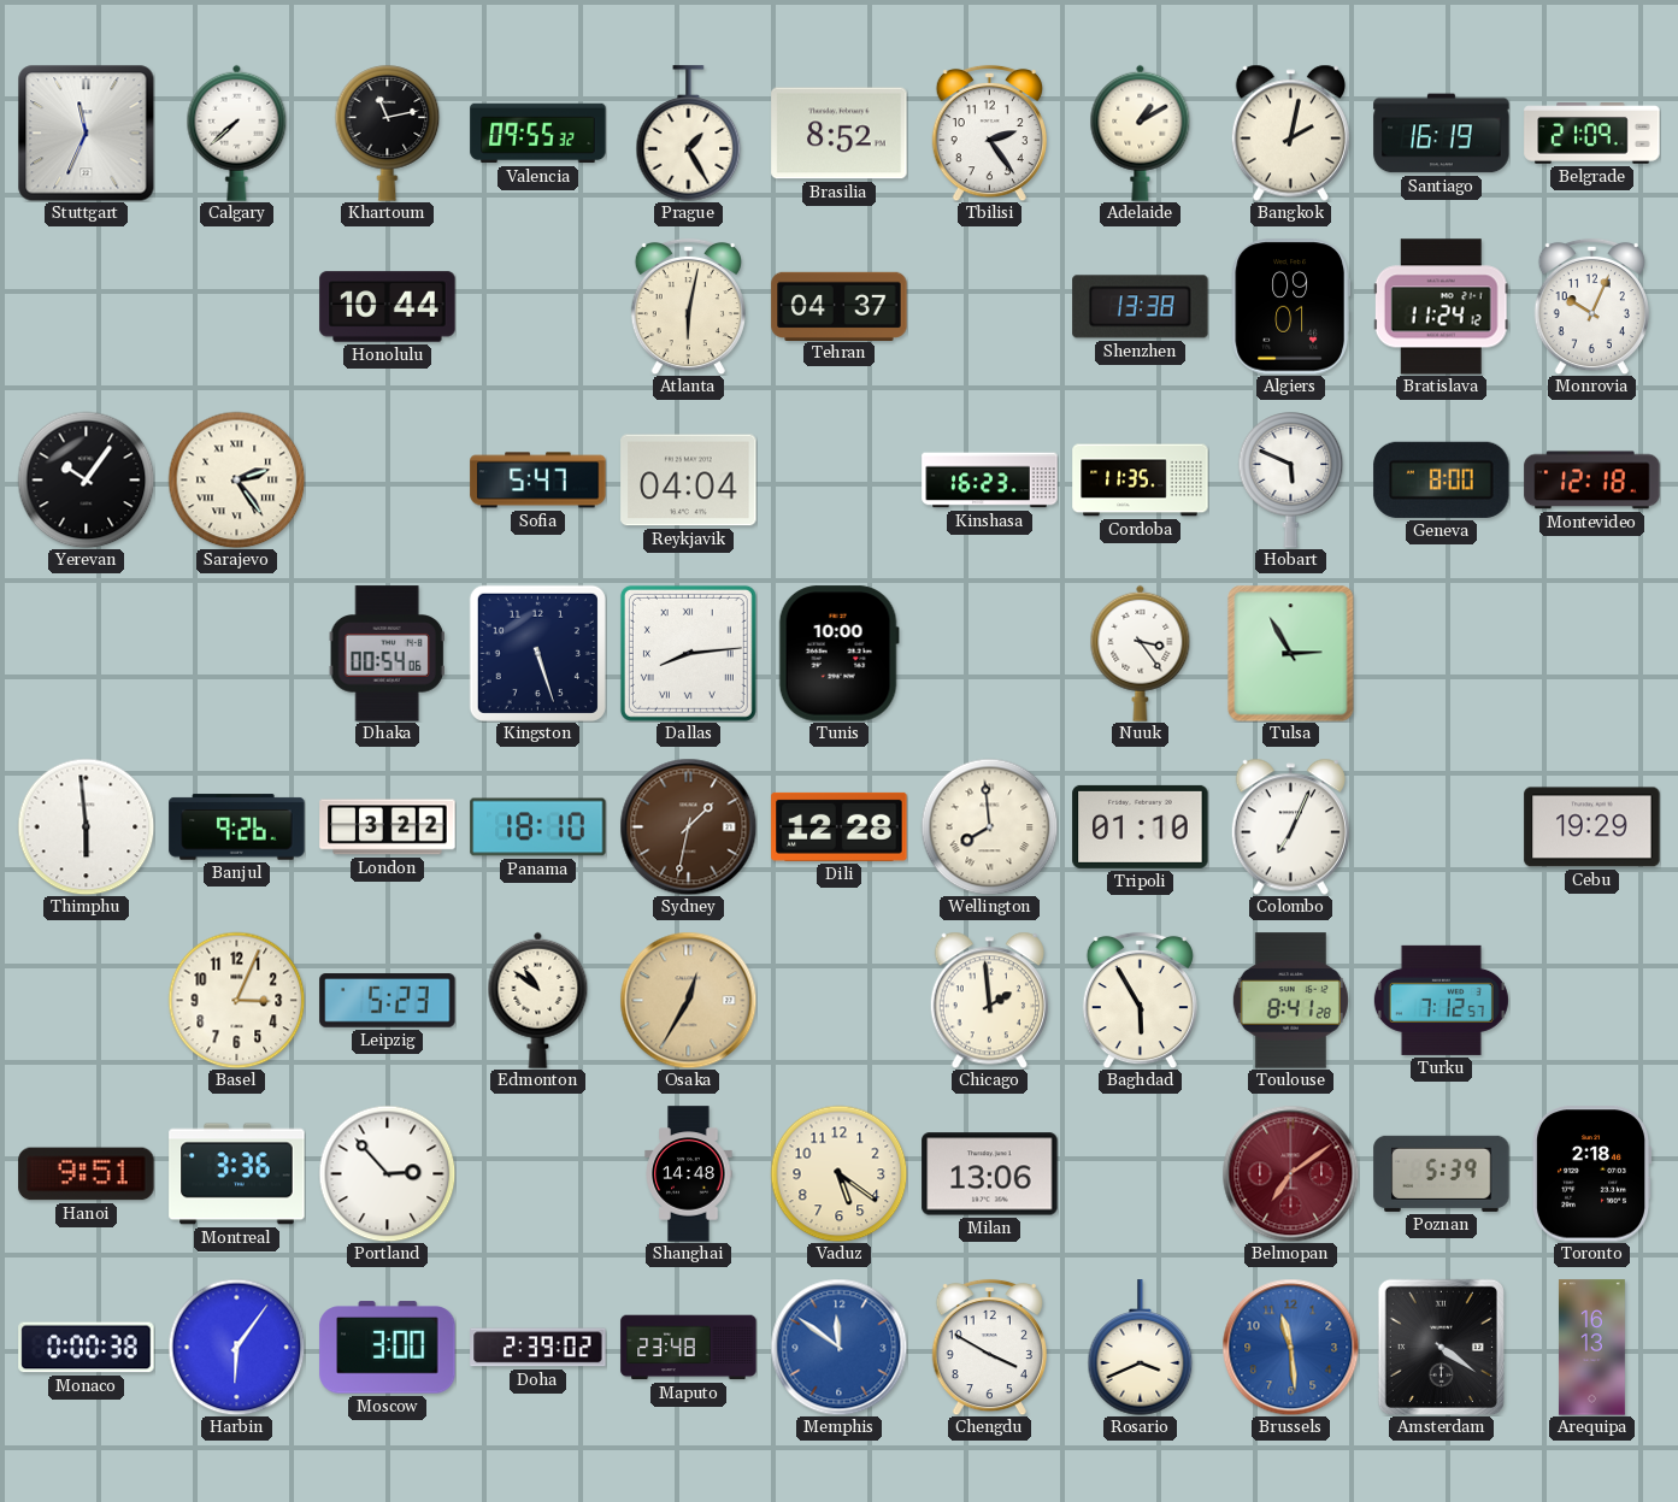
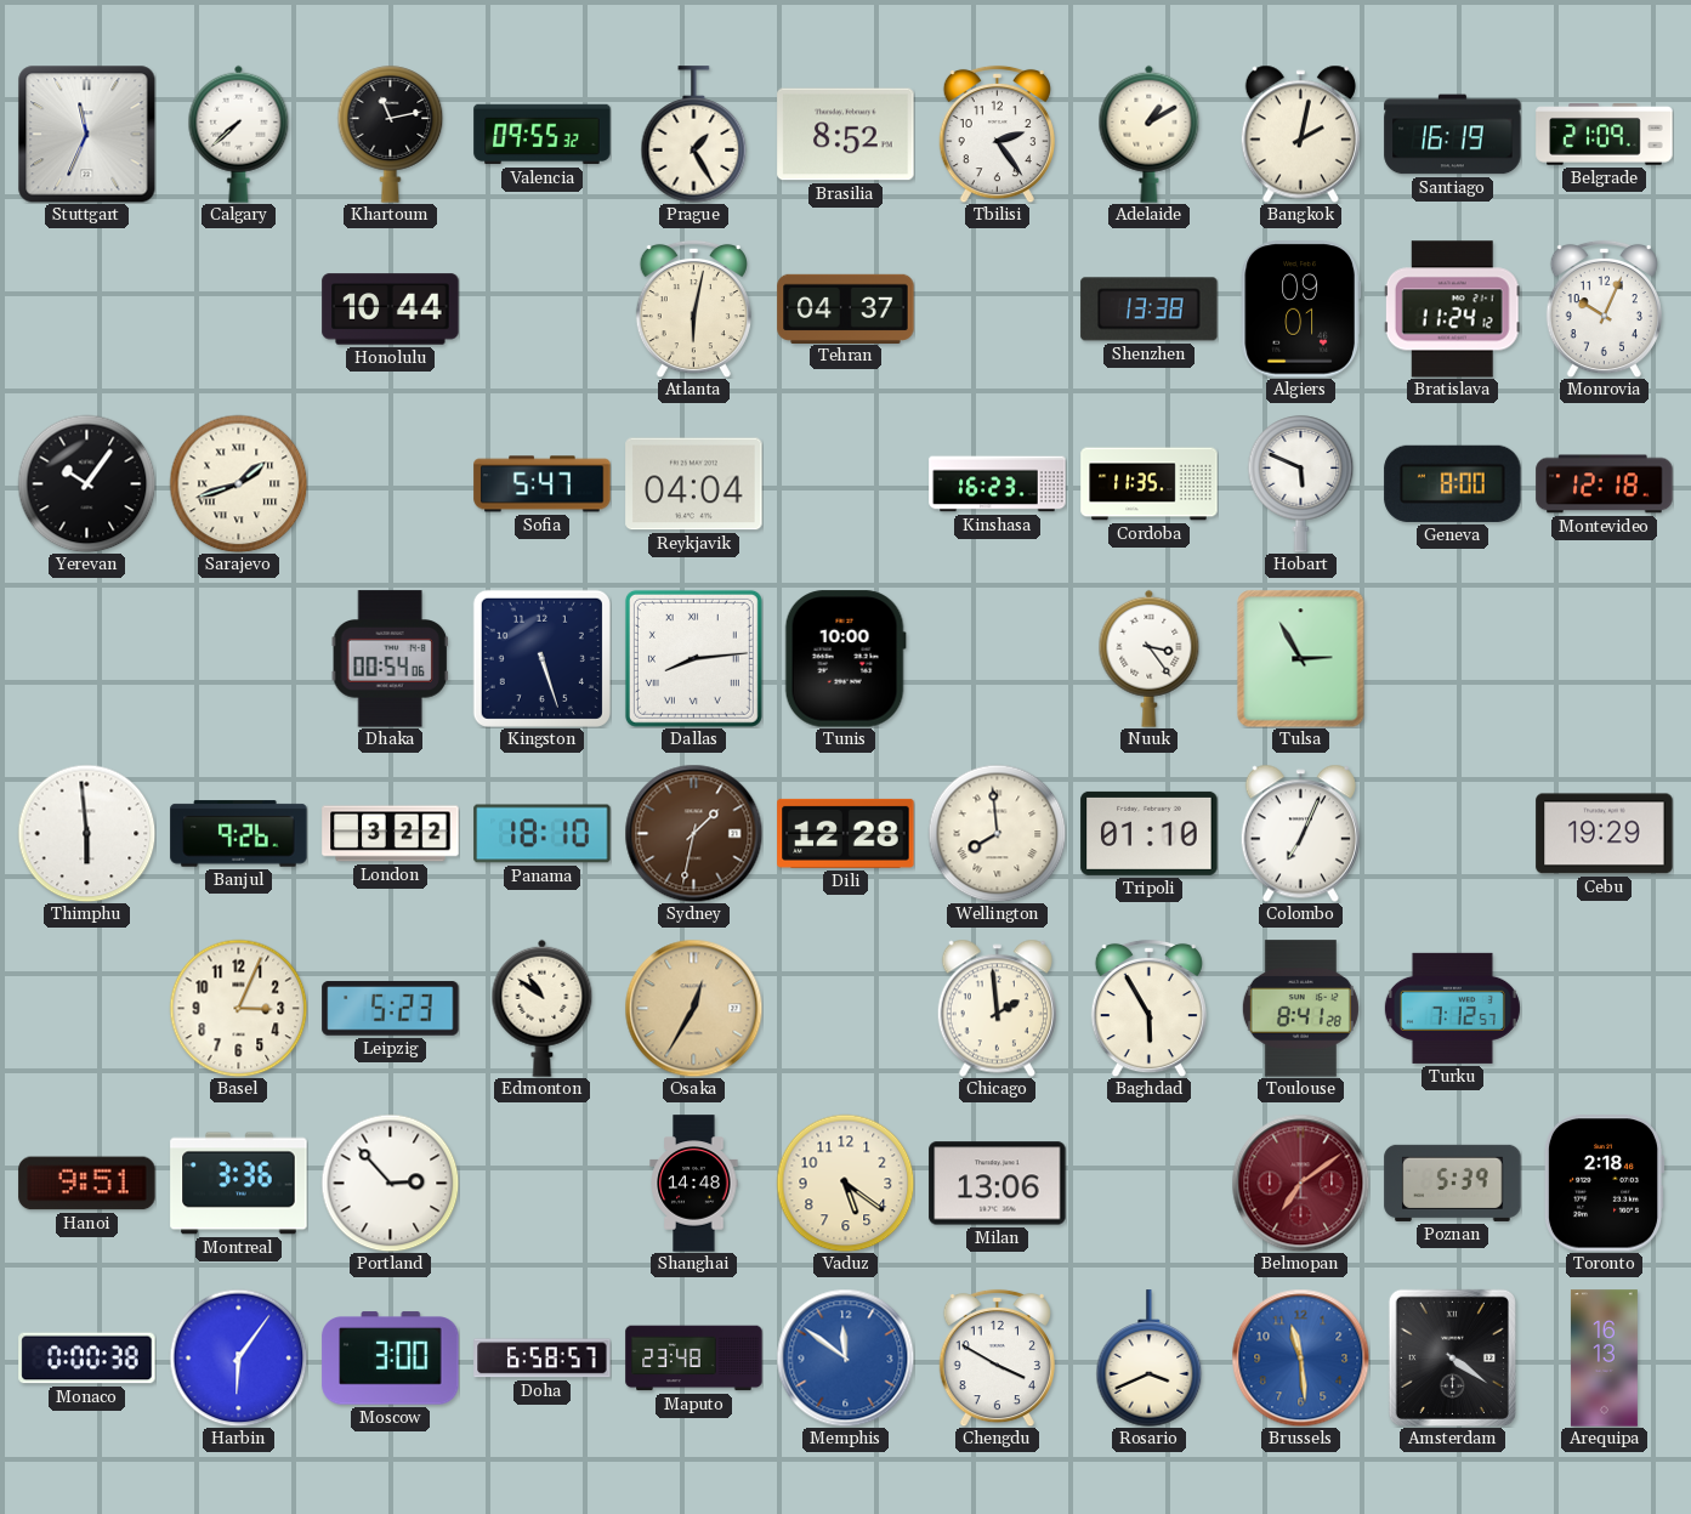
Sarajevo: 2:24 -> 1:42
Doha: 2:39 -> 6:58
